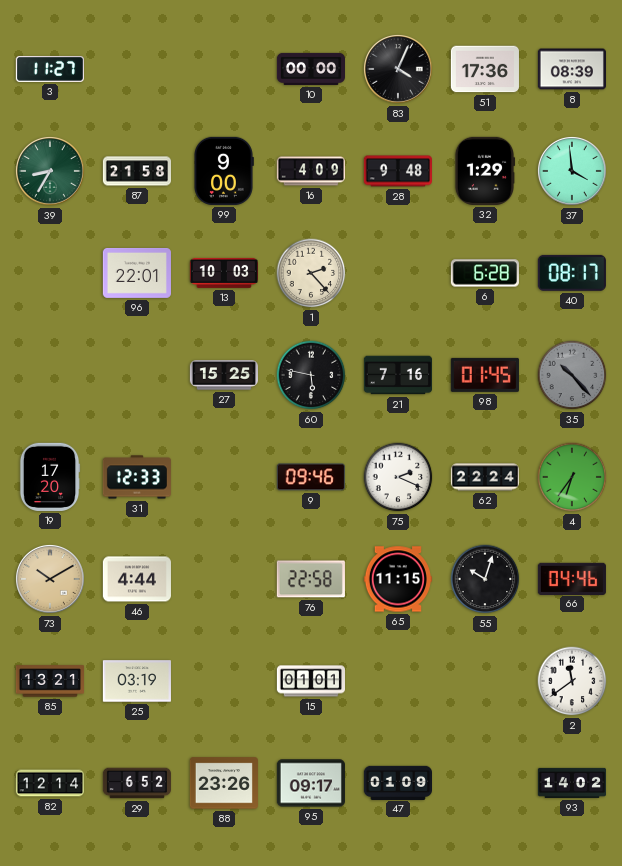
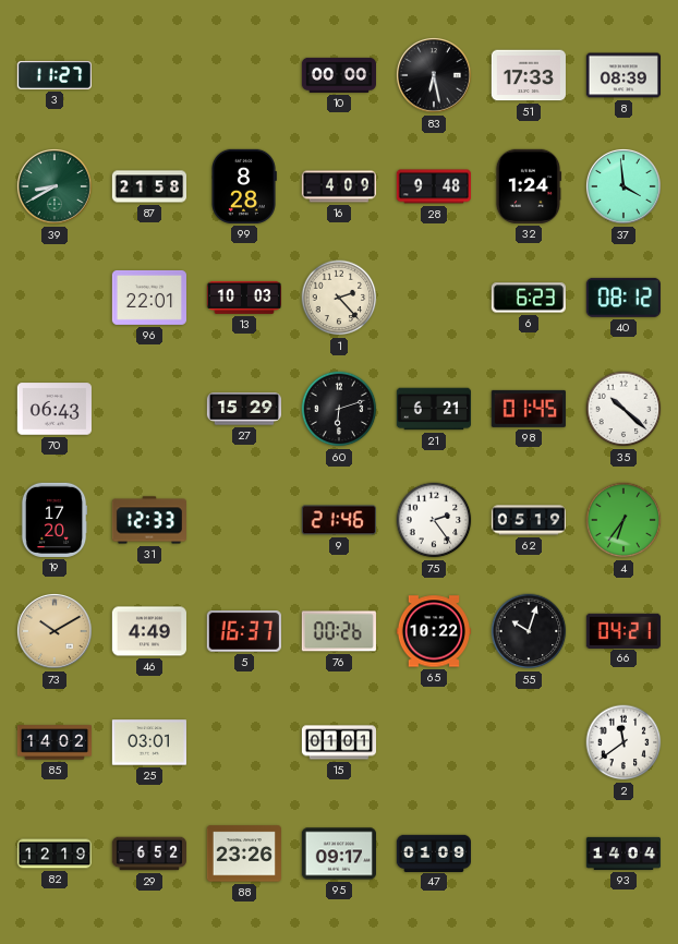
83: 4:04 -> 6:28
51: 17:36 -> 17:33
39: 8:35 -> 8:40
99: 9:00 -> 8:28
32: 1:29 -> 1:24
6: 6:28 -> 6:23
40: 08:17 -> 08:12
70: none -> 06:43
27: 15:25 -> 15:29
60: 5:47 -> 6:12
21: 7:16 -> 6:21
35: 10:23 -> 10:22
35 dial: grey -> white
9: 09:46 -> 21:46
75: 2:19 -> 2:24
62: 22:24 -> 05:19
46: 4:44 -> 4:49
5: none -> 16:37
76: 22:58 -> 00:26
65: 11:15 -> 10:22
66: 04:46 -> 04:21
85: 13:21 -> 14:02
25: 03:19 -> 03:01
82: 12:14 -> 12:19
93: 14:02 -> 14:04
